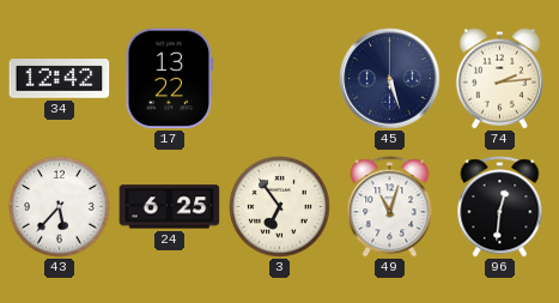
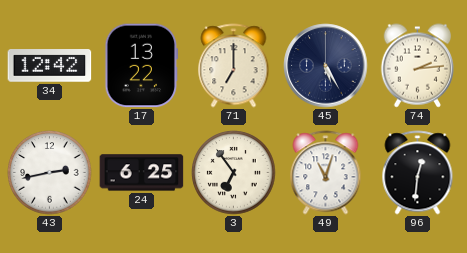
71: none -> 7:00
45: 5:27 -> 5:25
43: 5:37 -> 2:43
